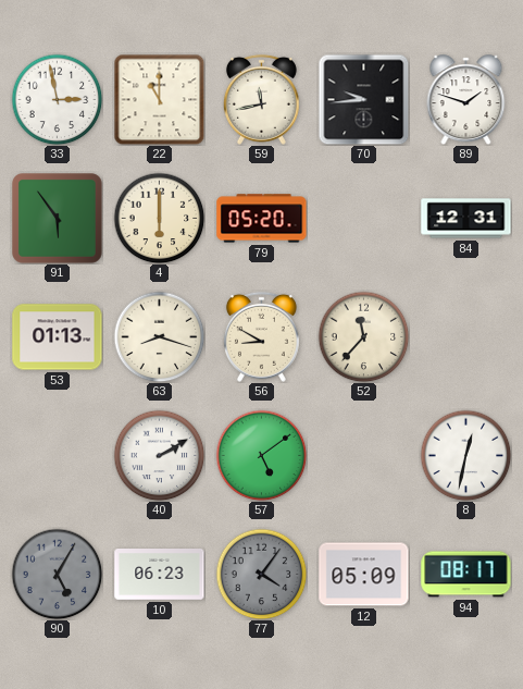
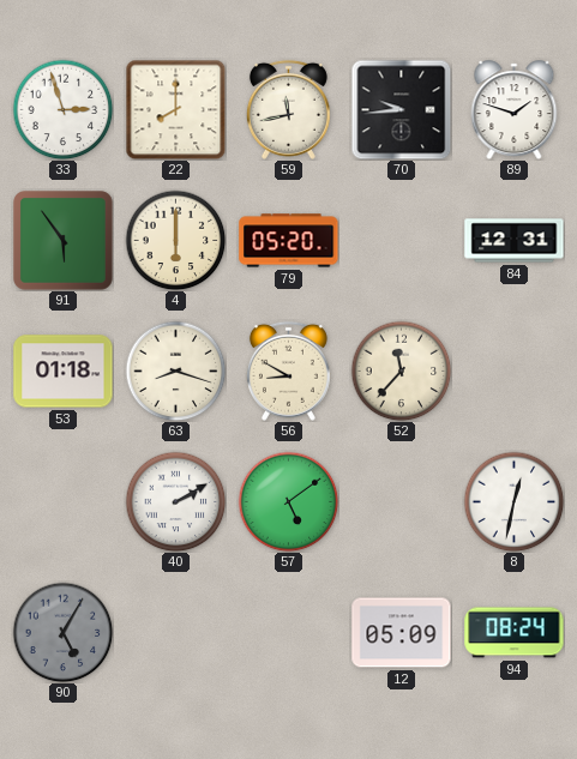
33: 2:58 -> 2:57
22: 11:00 -> 8:00
53: 01:13 -> 01:18
10: 06:23 -> none
77: 4:06 -> none
94: 08:17 -> 08:24
